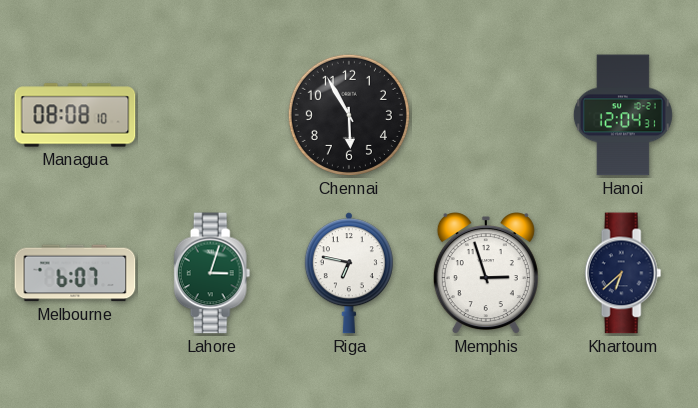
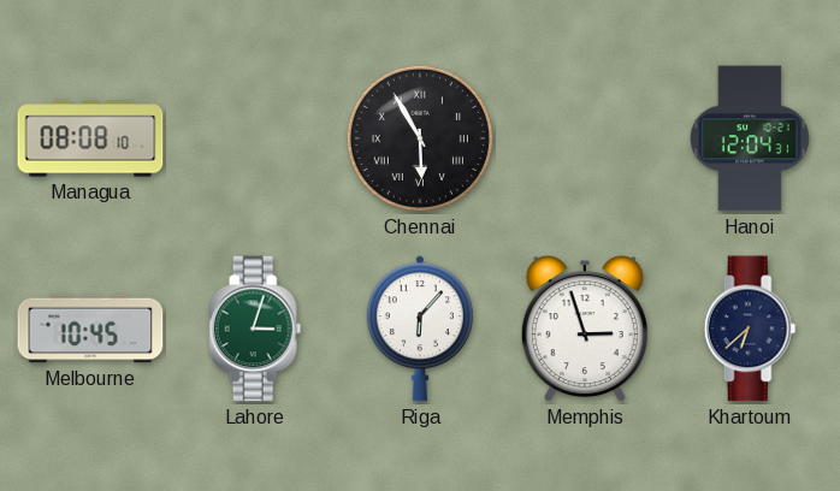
Chennai numerals: Arabic -> Roman
Melbourne: 6:07 -> 10:45
Riga: 6:47 -> 6:07
